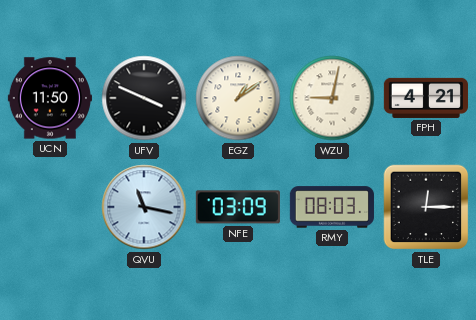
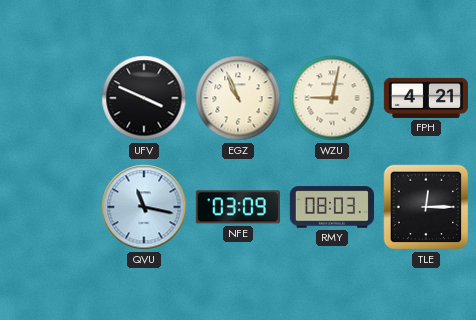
UCN: 11:50 -> none
EGZ: 1:09 -> 10:56
